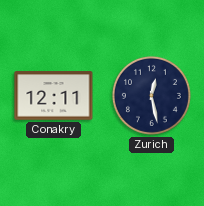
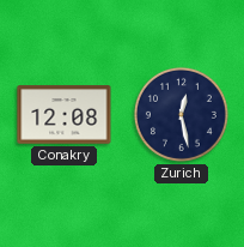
Conakry: 12:11 -> 12:08
